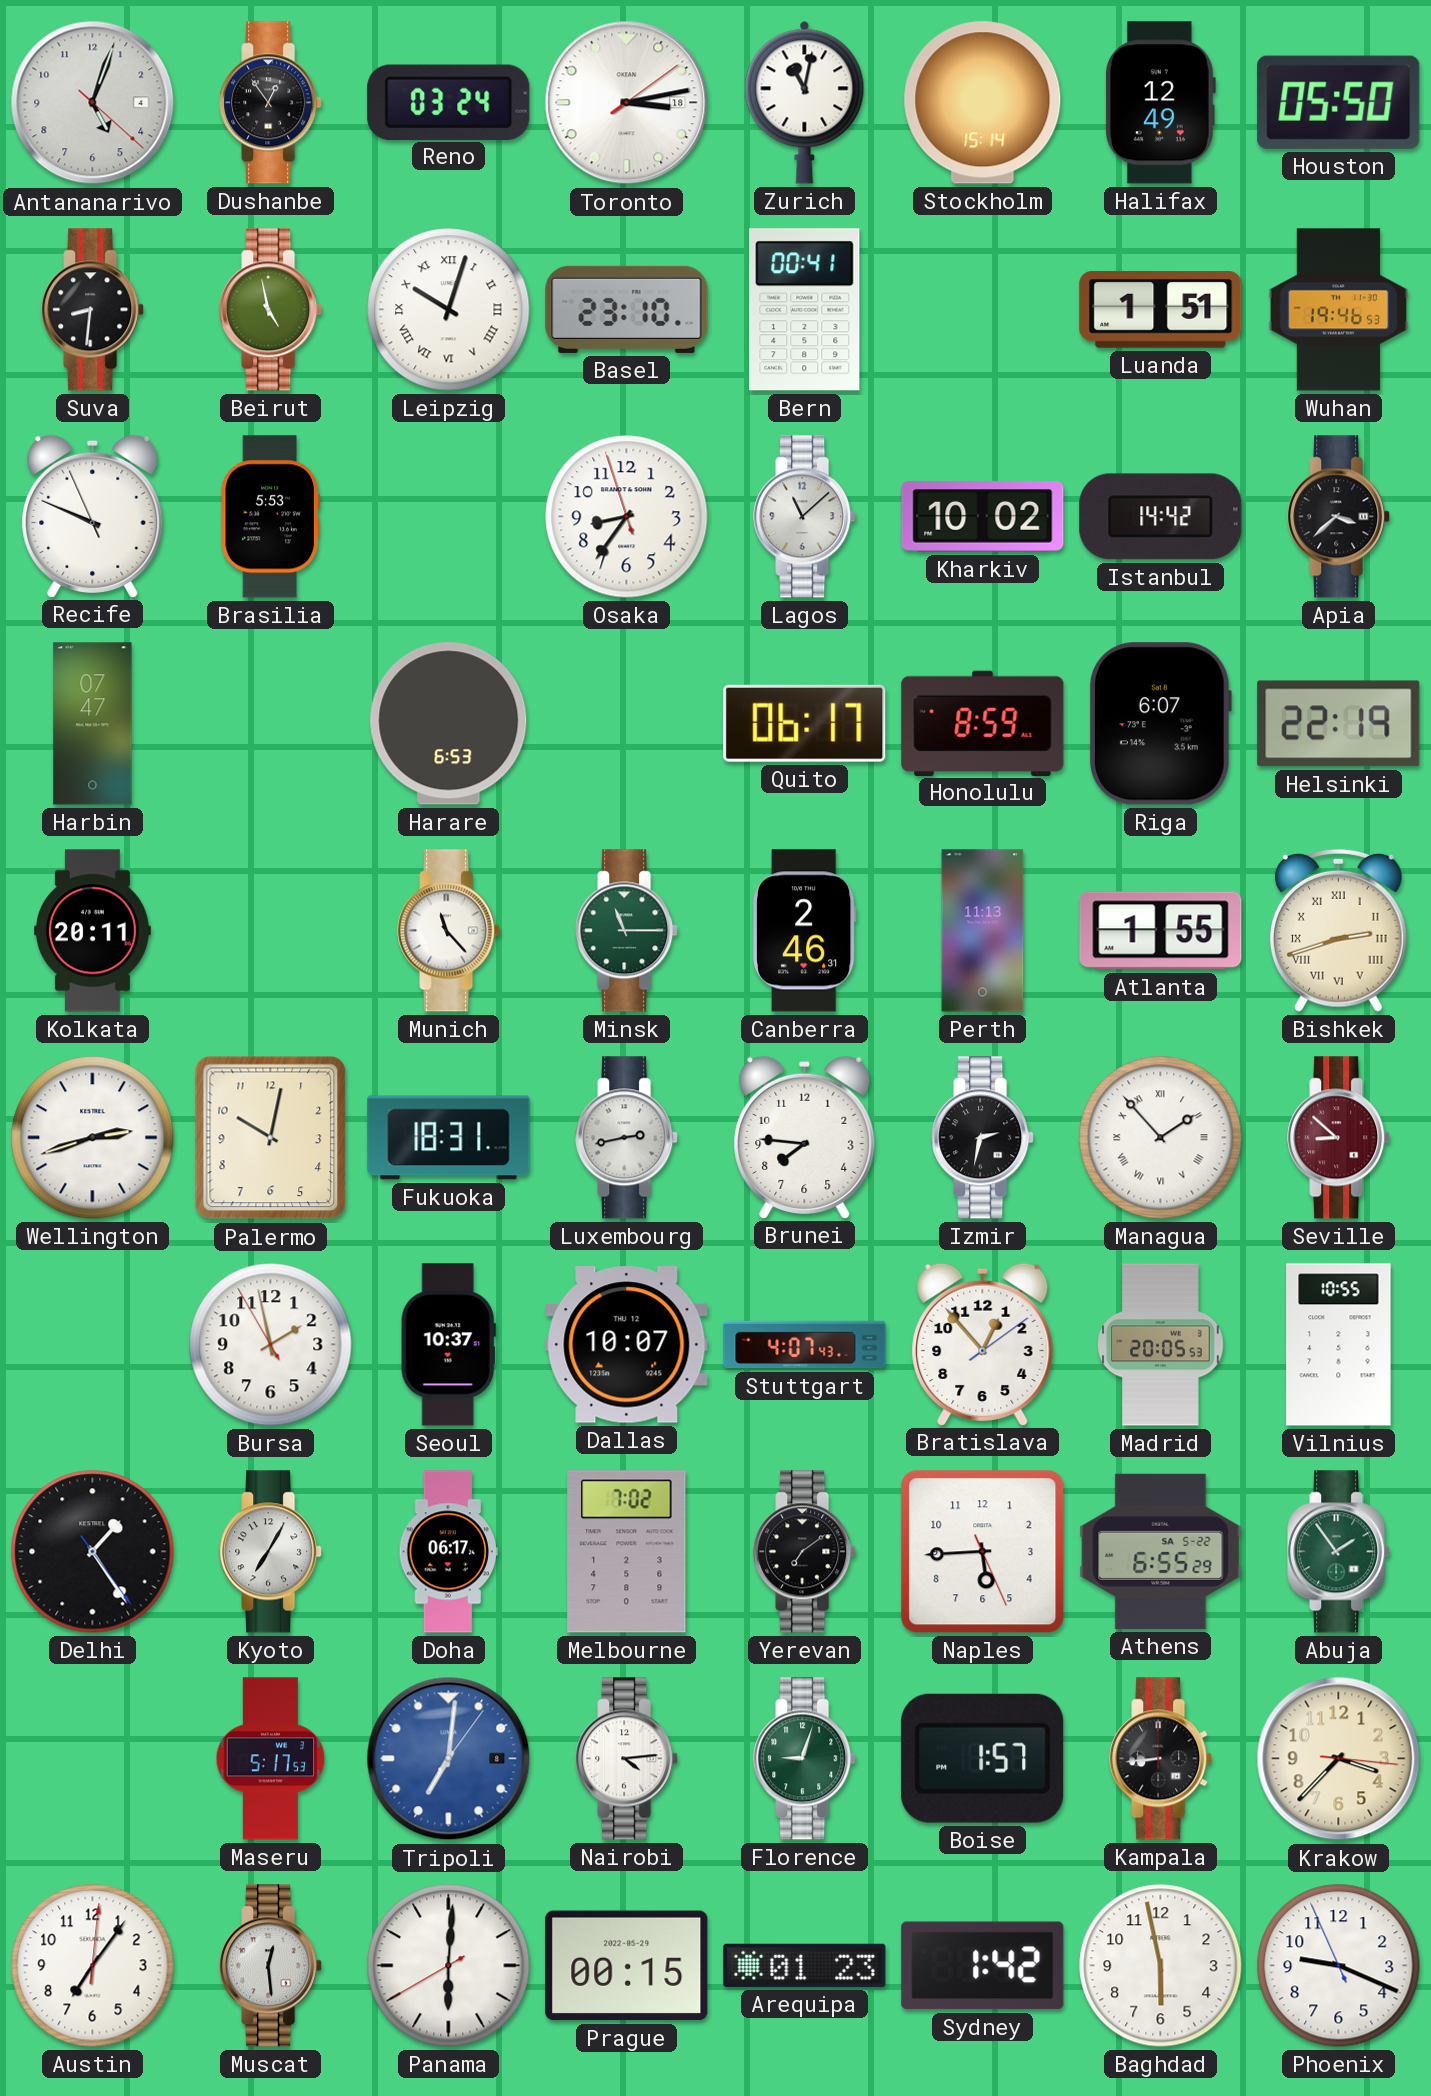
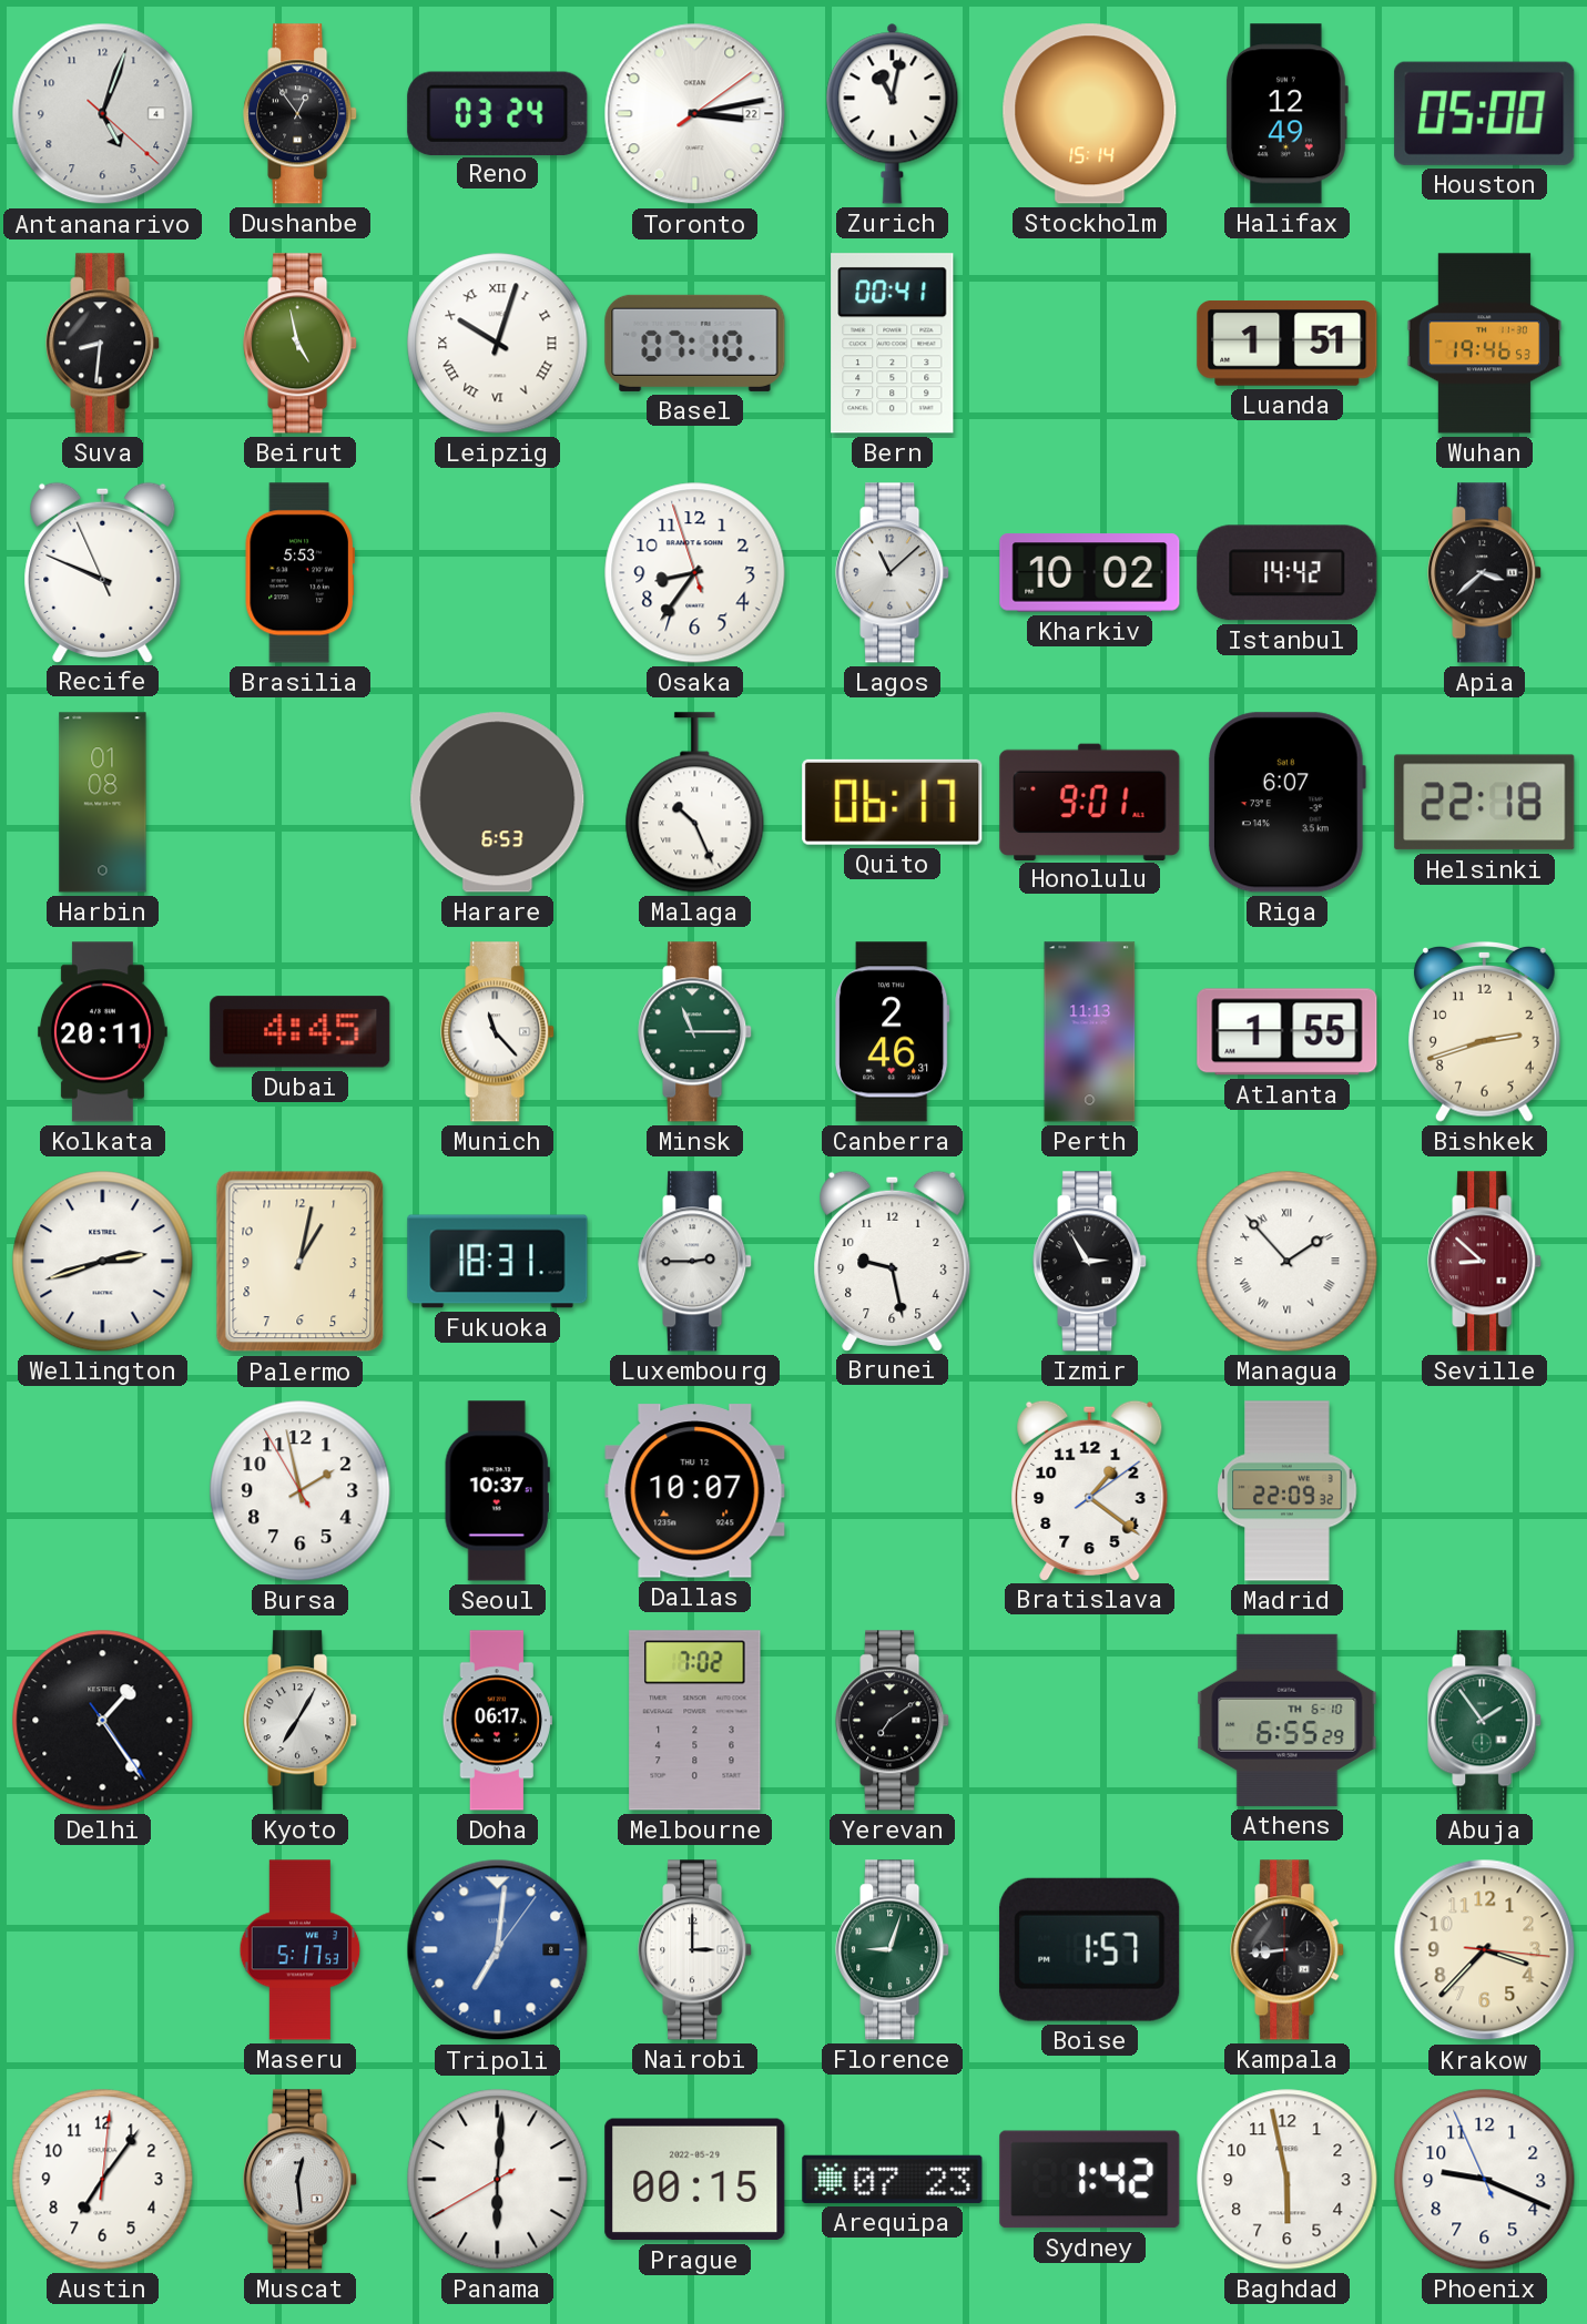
Toronto date: 18 -> 22
Houston: 05:50 -> 05:00
Basel: 23:10 -> 07:10
Harbin: 07:47 -> 01:08
Malaga: none -> 10:26
Honolulu: 8:59 -> 9:01
Helsinki: 22:19 -> 22:18
Dubai: none -> 4:45
Bishkek numerals: Roman -> Arabic
Palermo: 10:02 -> 1:02
Luxembourg: 2:43 -> 2:45
Brunei: 7:46 -> 9:28
Izmir: 2:32 -> 2:55
Stuttgart: 4:07 -> none
Bratislava: 12:53 -> 1:21
Madrid: 20:05 -> 22:09
Vilnius: 10:55 -> none
Naples: 5:44 -> none
Athens date: SA 5-22 -> TH 6-10
Nairobi: 4:14 -> 3:00
Arequipa: 01:23 -> 07:23
